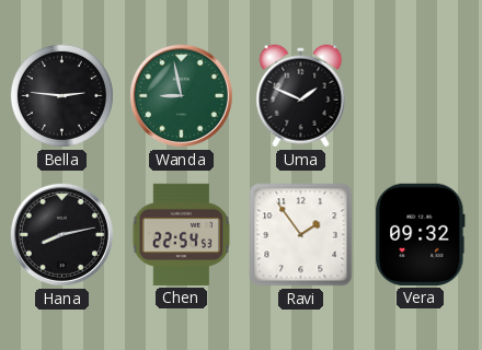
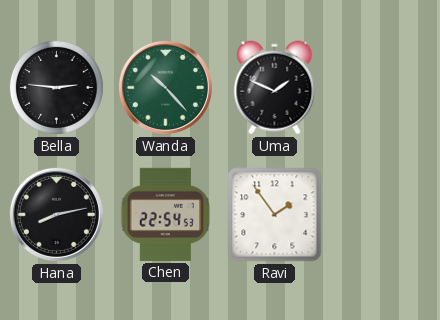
Wanda: 8:58 -> 10:23
Vera: 09:32 -> none
